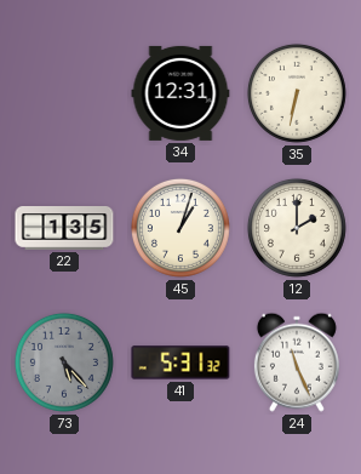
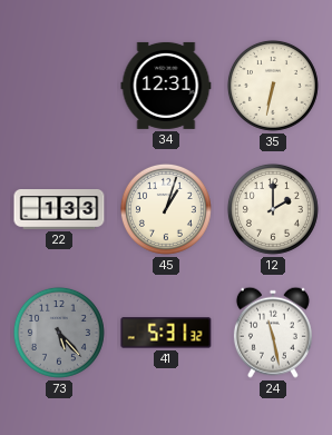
22: 1:35 -> 1:33
24: 11:26 -> 11:28
